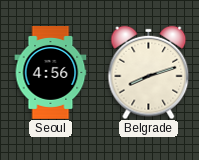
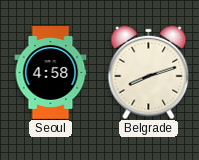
Seoul: 4:56 -> 4:58
